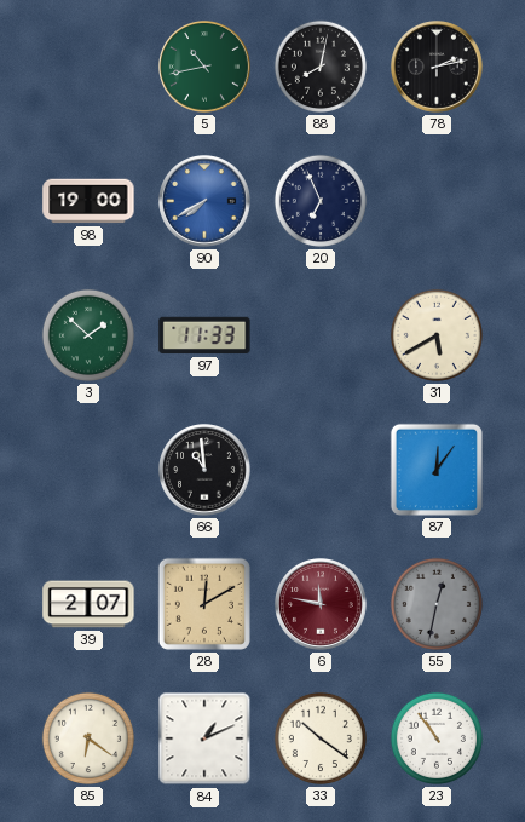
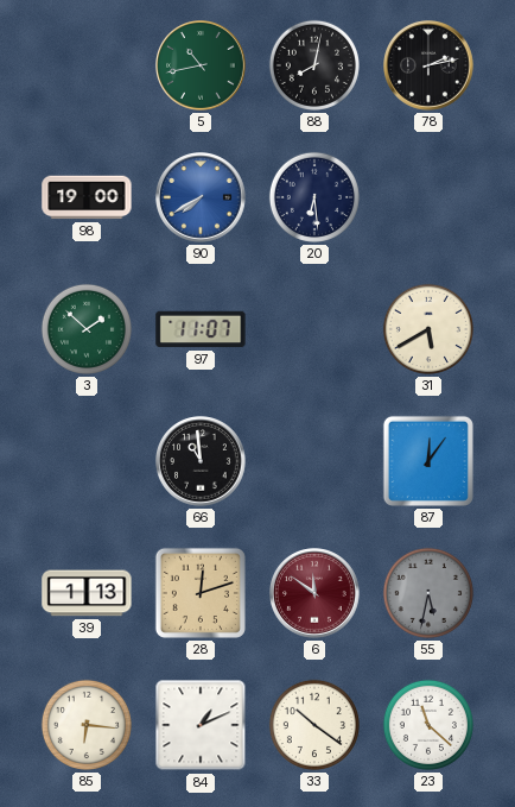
20: 6:56 -> 6:29
97: 11:33 -> 11:07
39: 2:07 -> 1:13
28: 12:10 -> 12:12
6: 11:47 -> 11:51
55: 12:32 -> 5:32
85: 6:21 -> 6:16
23: 10:54 -> 11:22
